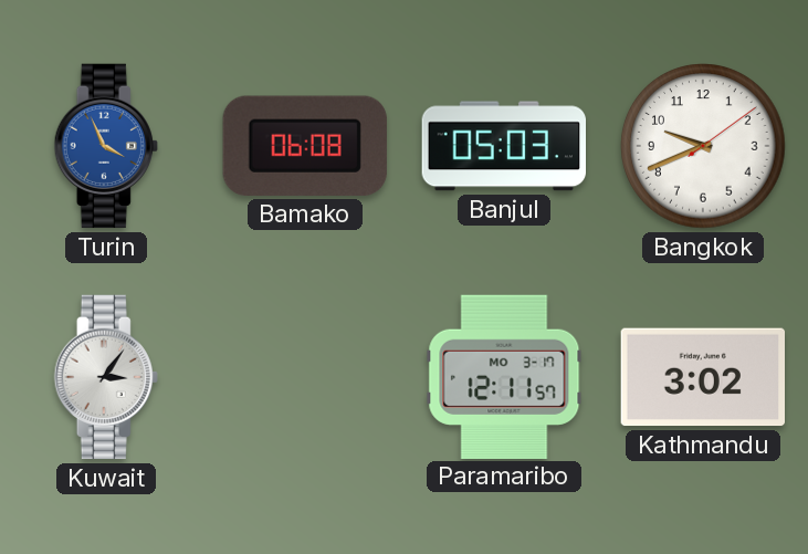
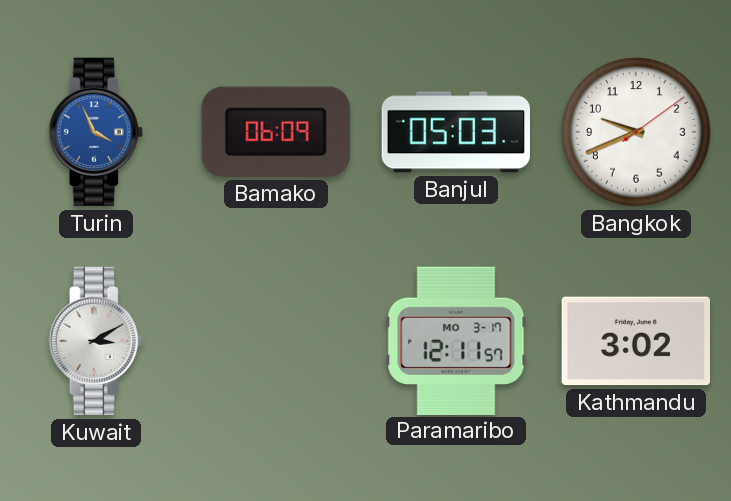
Bamako: 06:08 -> 06:09
Kuwait: 3:06 -> 3:10
